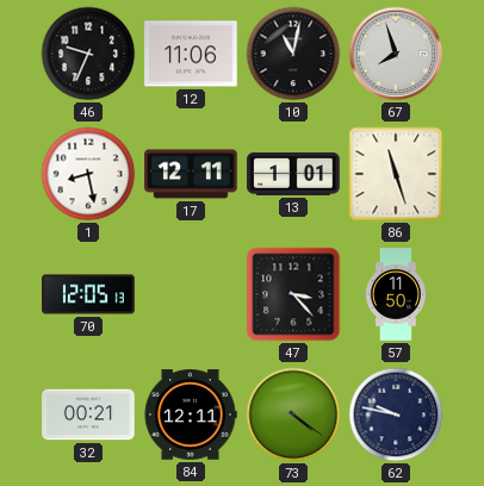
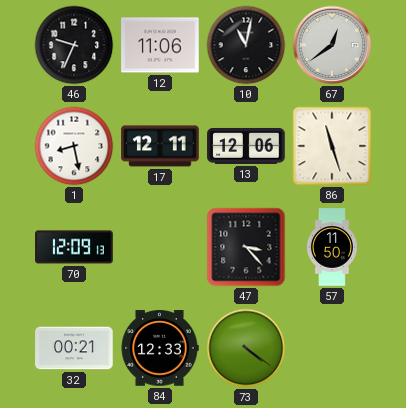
67: 7:57 -> 12:39
13: 1:01 -> 12:06
70: 12:05 -> 12:09
84: 12:11 -> 12:33
62: 9:47 -> none
